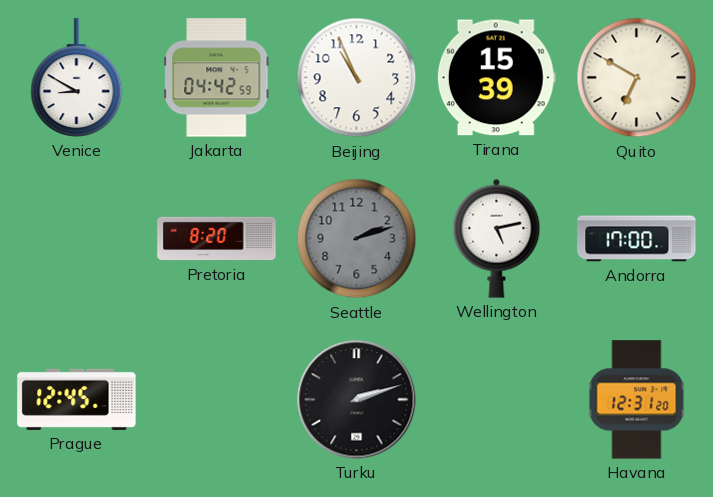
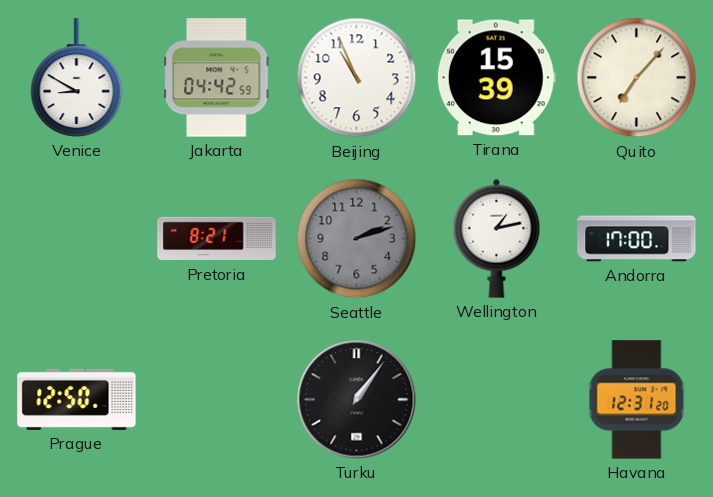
Quito: 6:50 -> 7:07
Pretoria: 8:20 -> 8:21
Wellington: 5:13 -> 1:13
Prague: 12:45 -> 12:50
Turku: 2:12 -> 1:06
